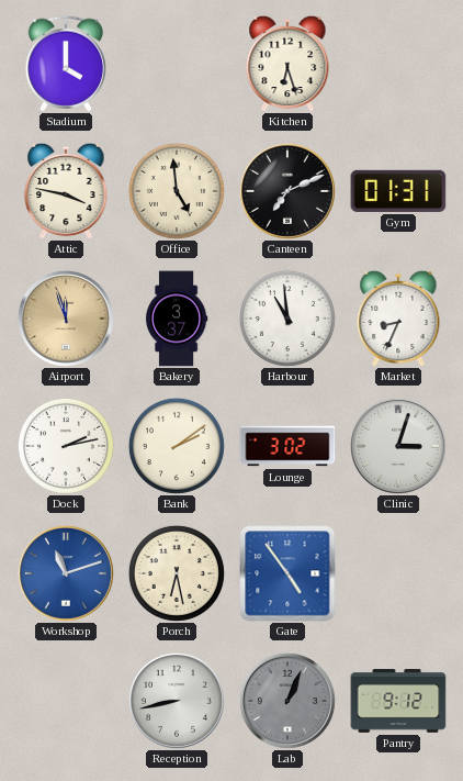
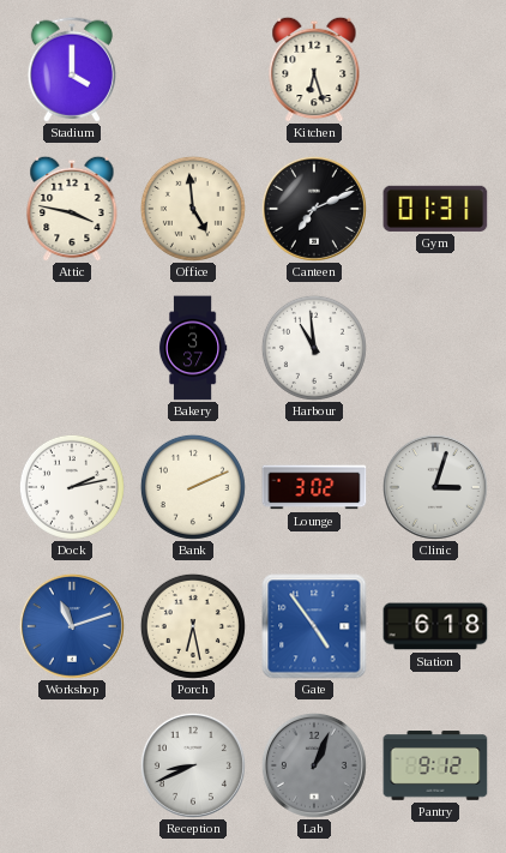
Airport: 11:57 -> none
Market: 8:34 -> none
Bank: 2:09 -> 2:11
Station: none -> 6:18
Reception: 8:43 -> 8:41
